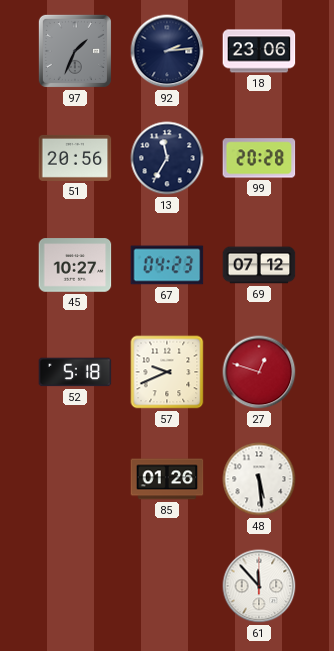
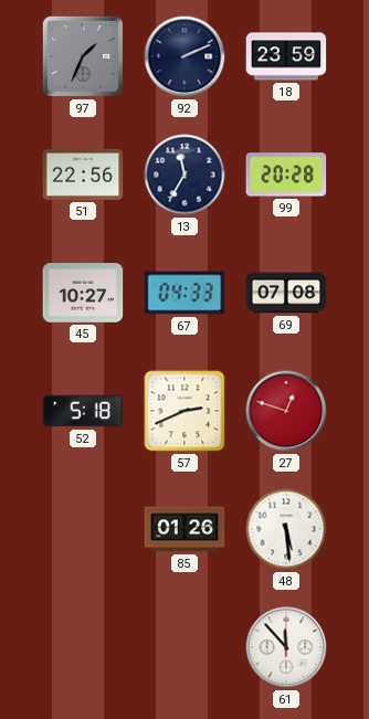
92: 2:14 -> 2:11
18: 23:06 -> 23:59
51: 20:56 -> 22:56
67: 04:23 -> 04:33
69: 07:12 -> 07:08
57: 9:41 -> 2:41
